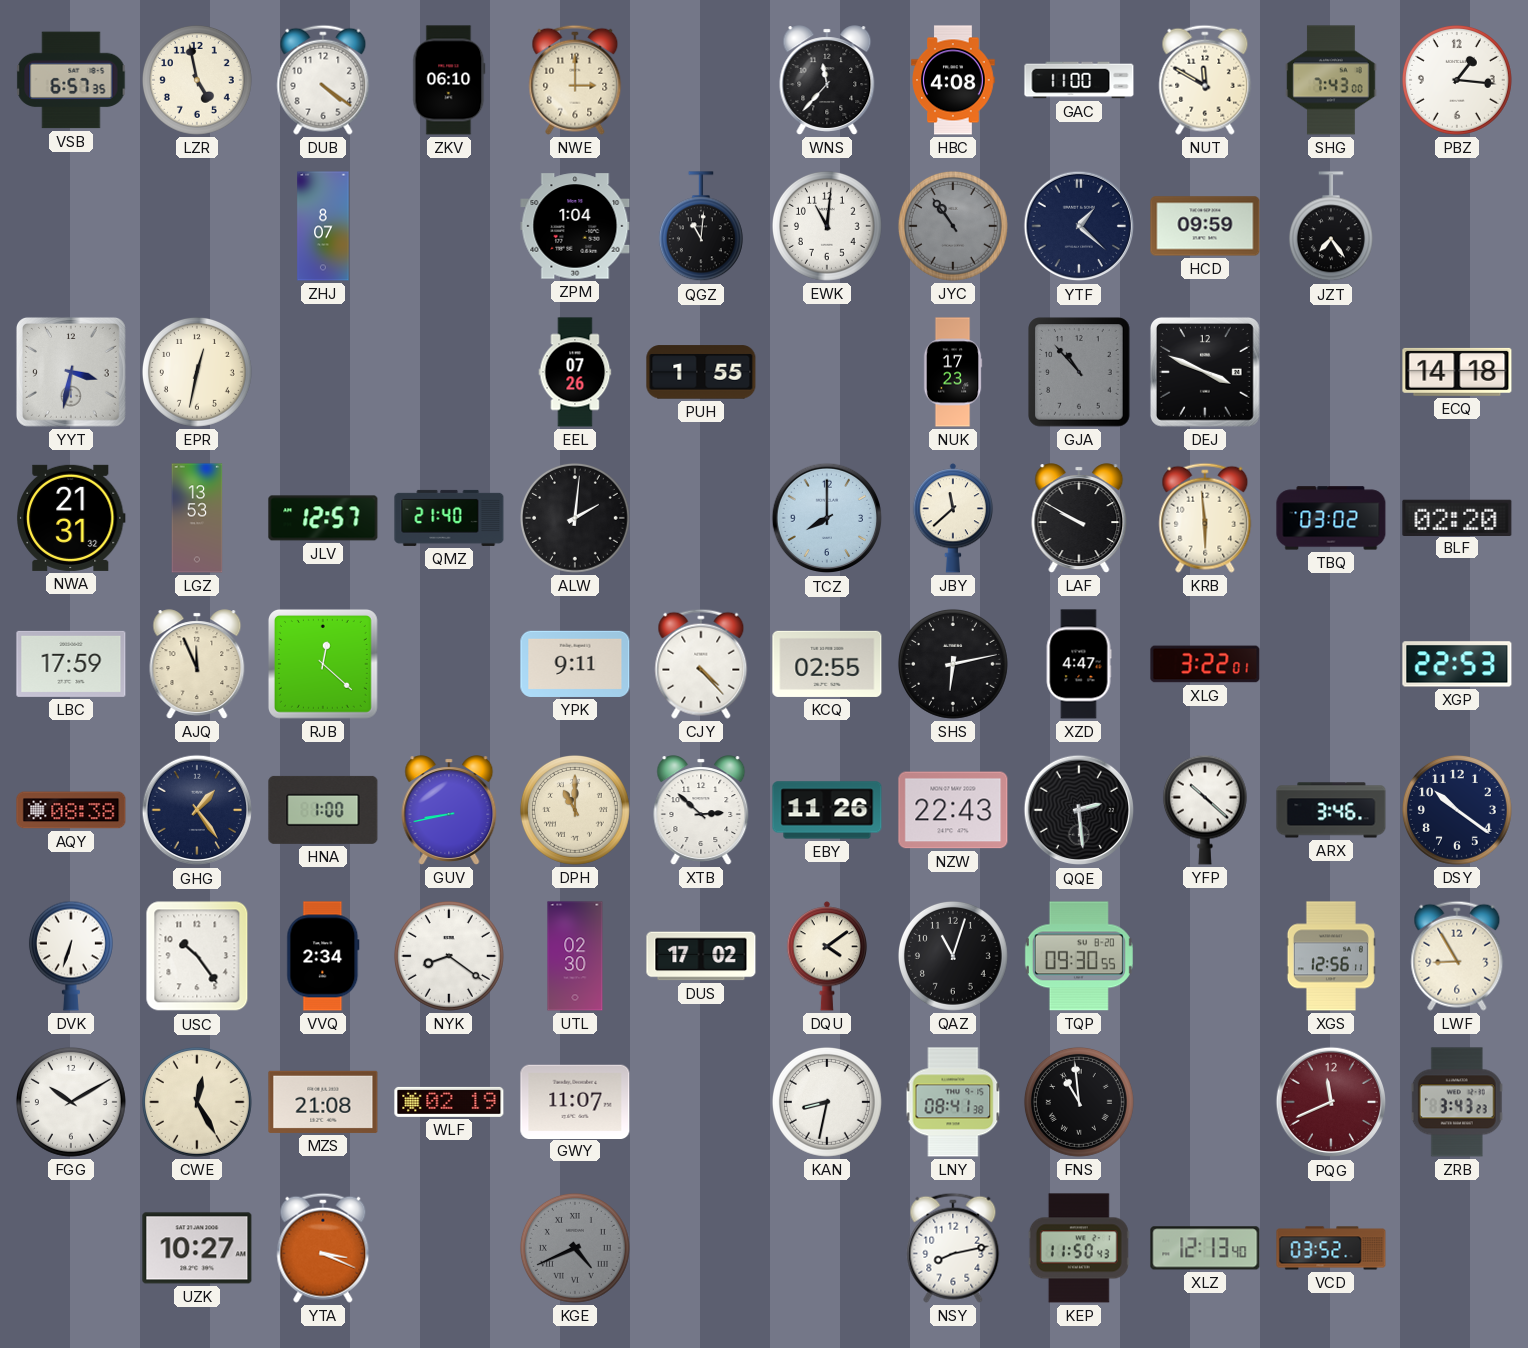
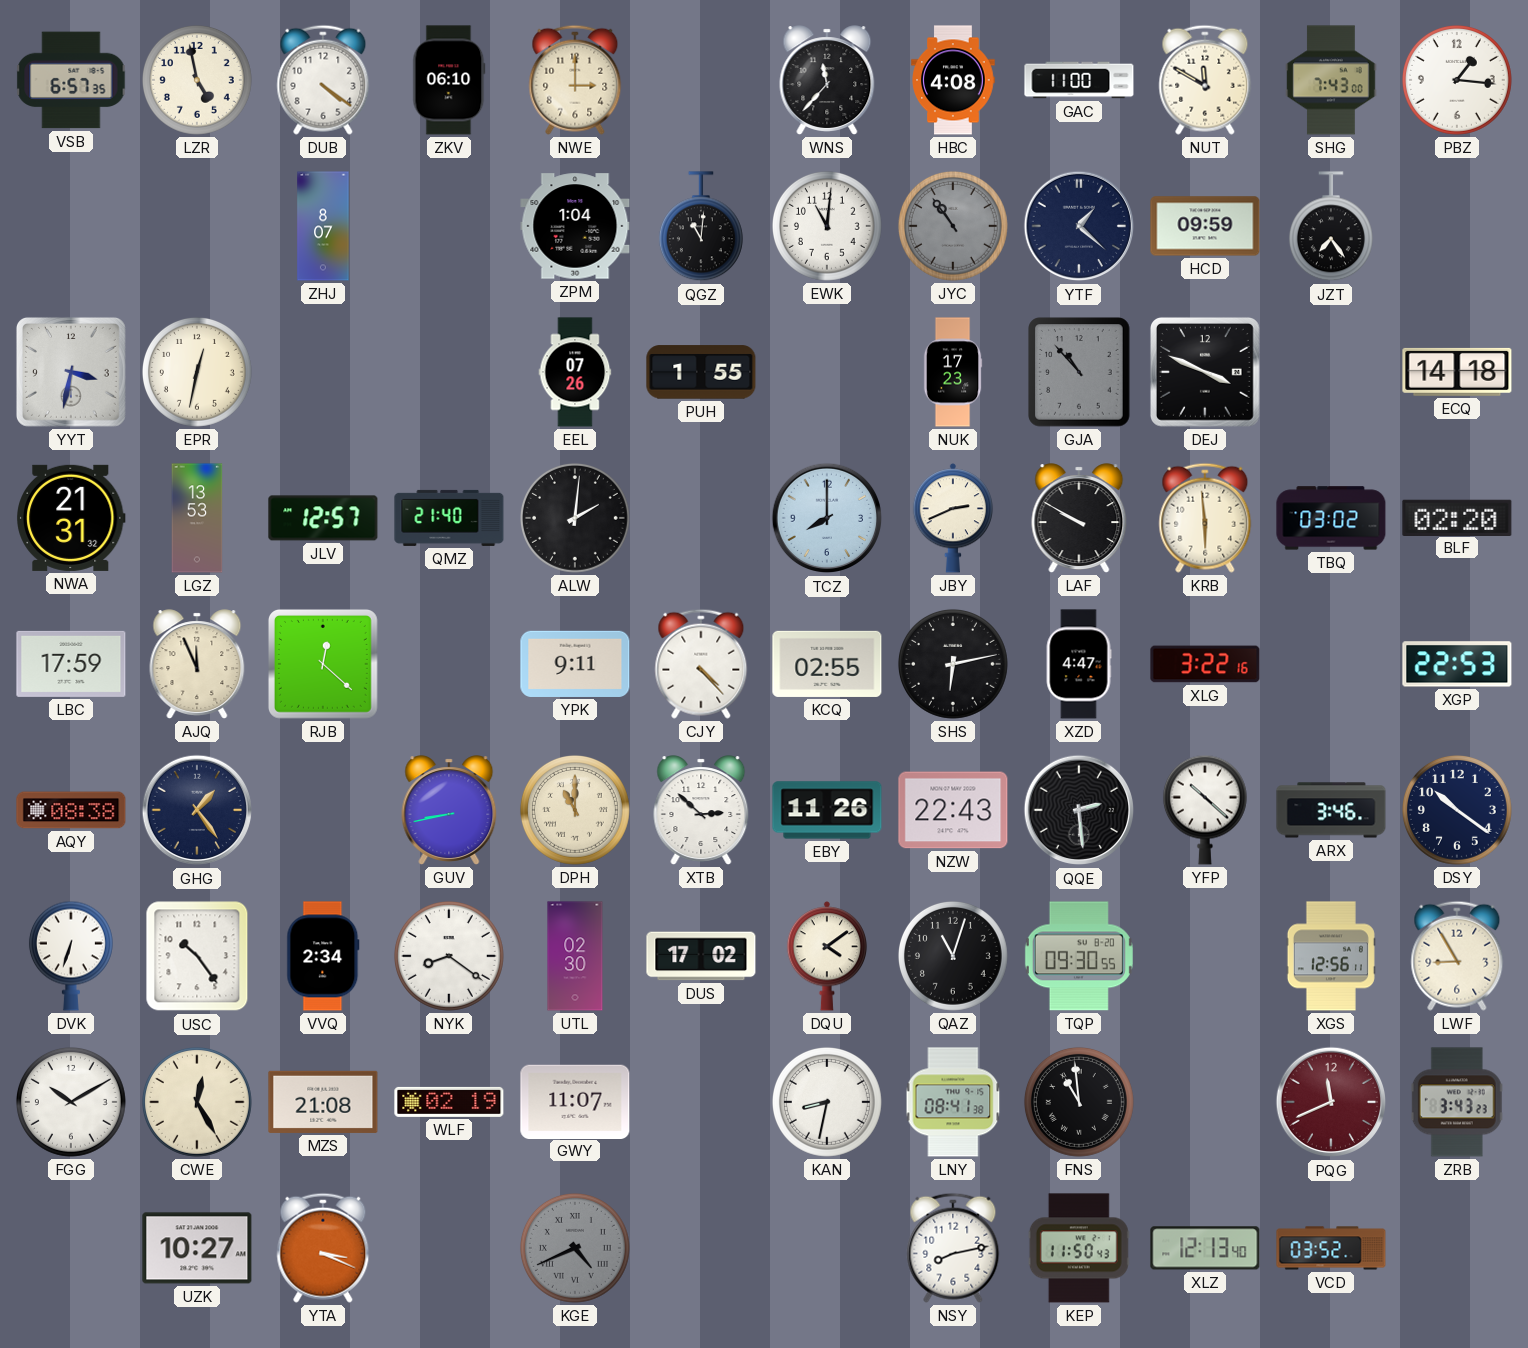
JBY: 11:38 -> 2:41
XLG: 3:22:01 -> 3:22:16
HNA: 1:00 -> none
